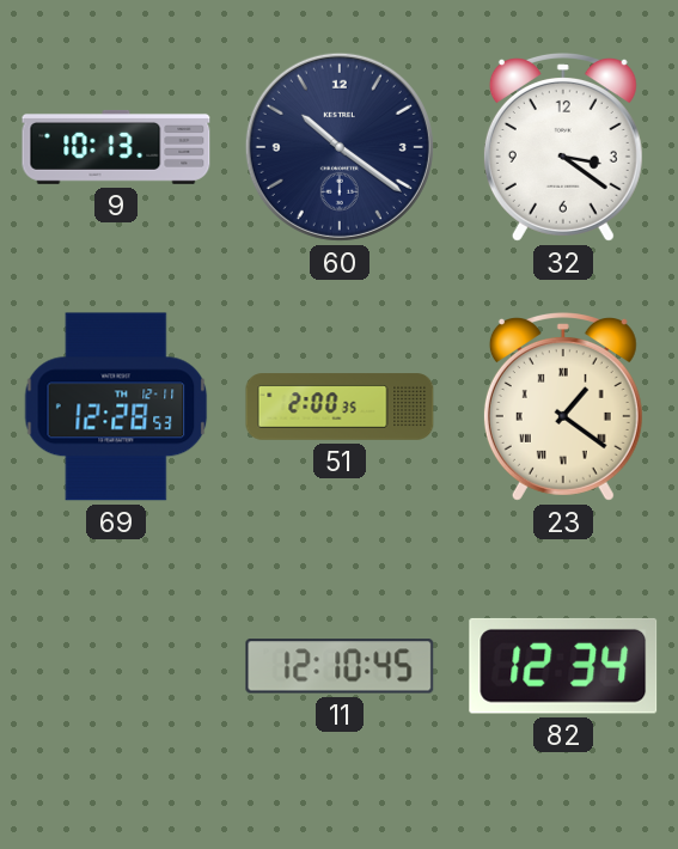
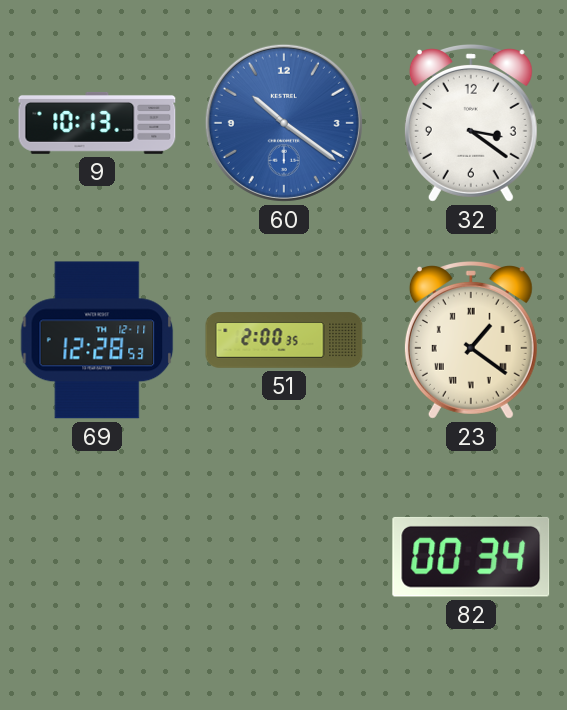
60 dial: navy -> blue
11: 12:10 -> none
82: 12:34 -> 00:34
